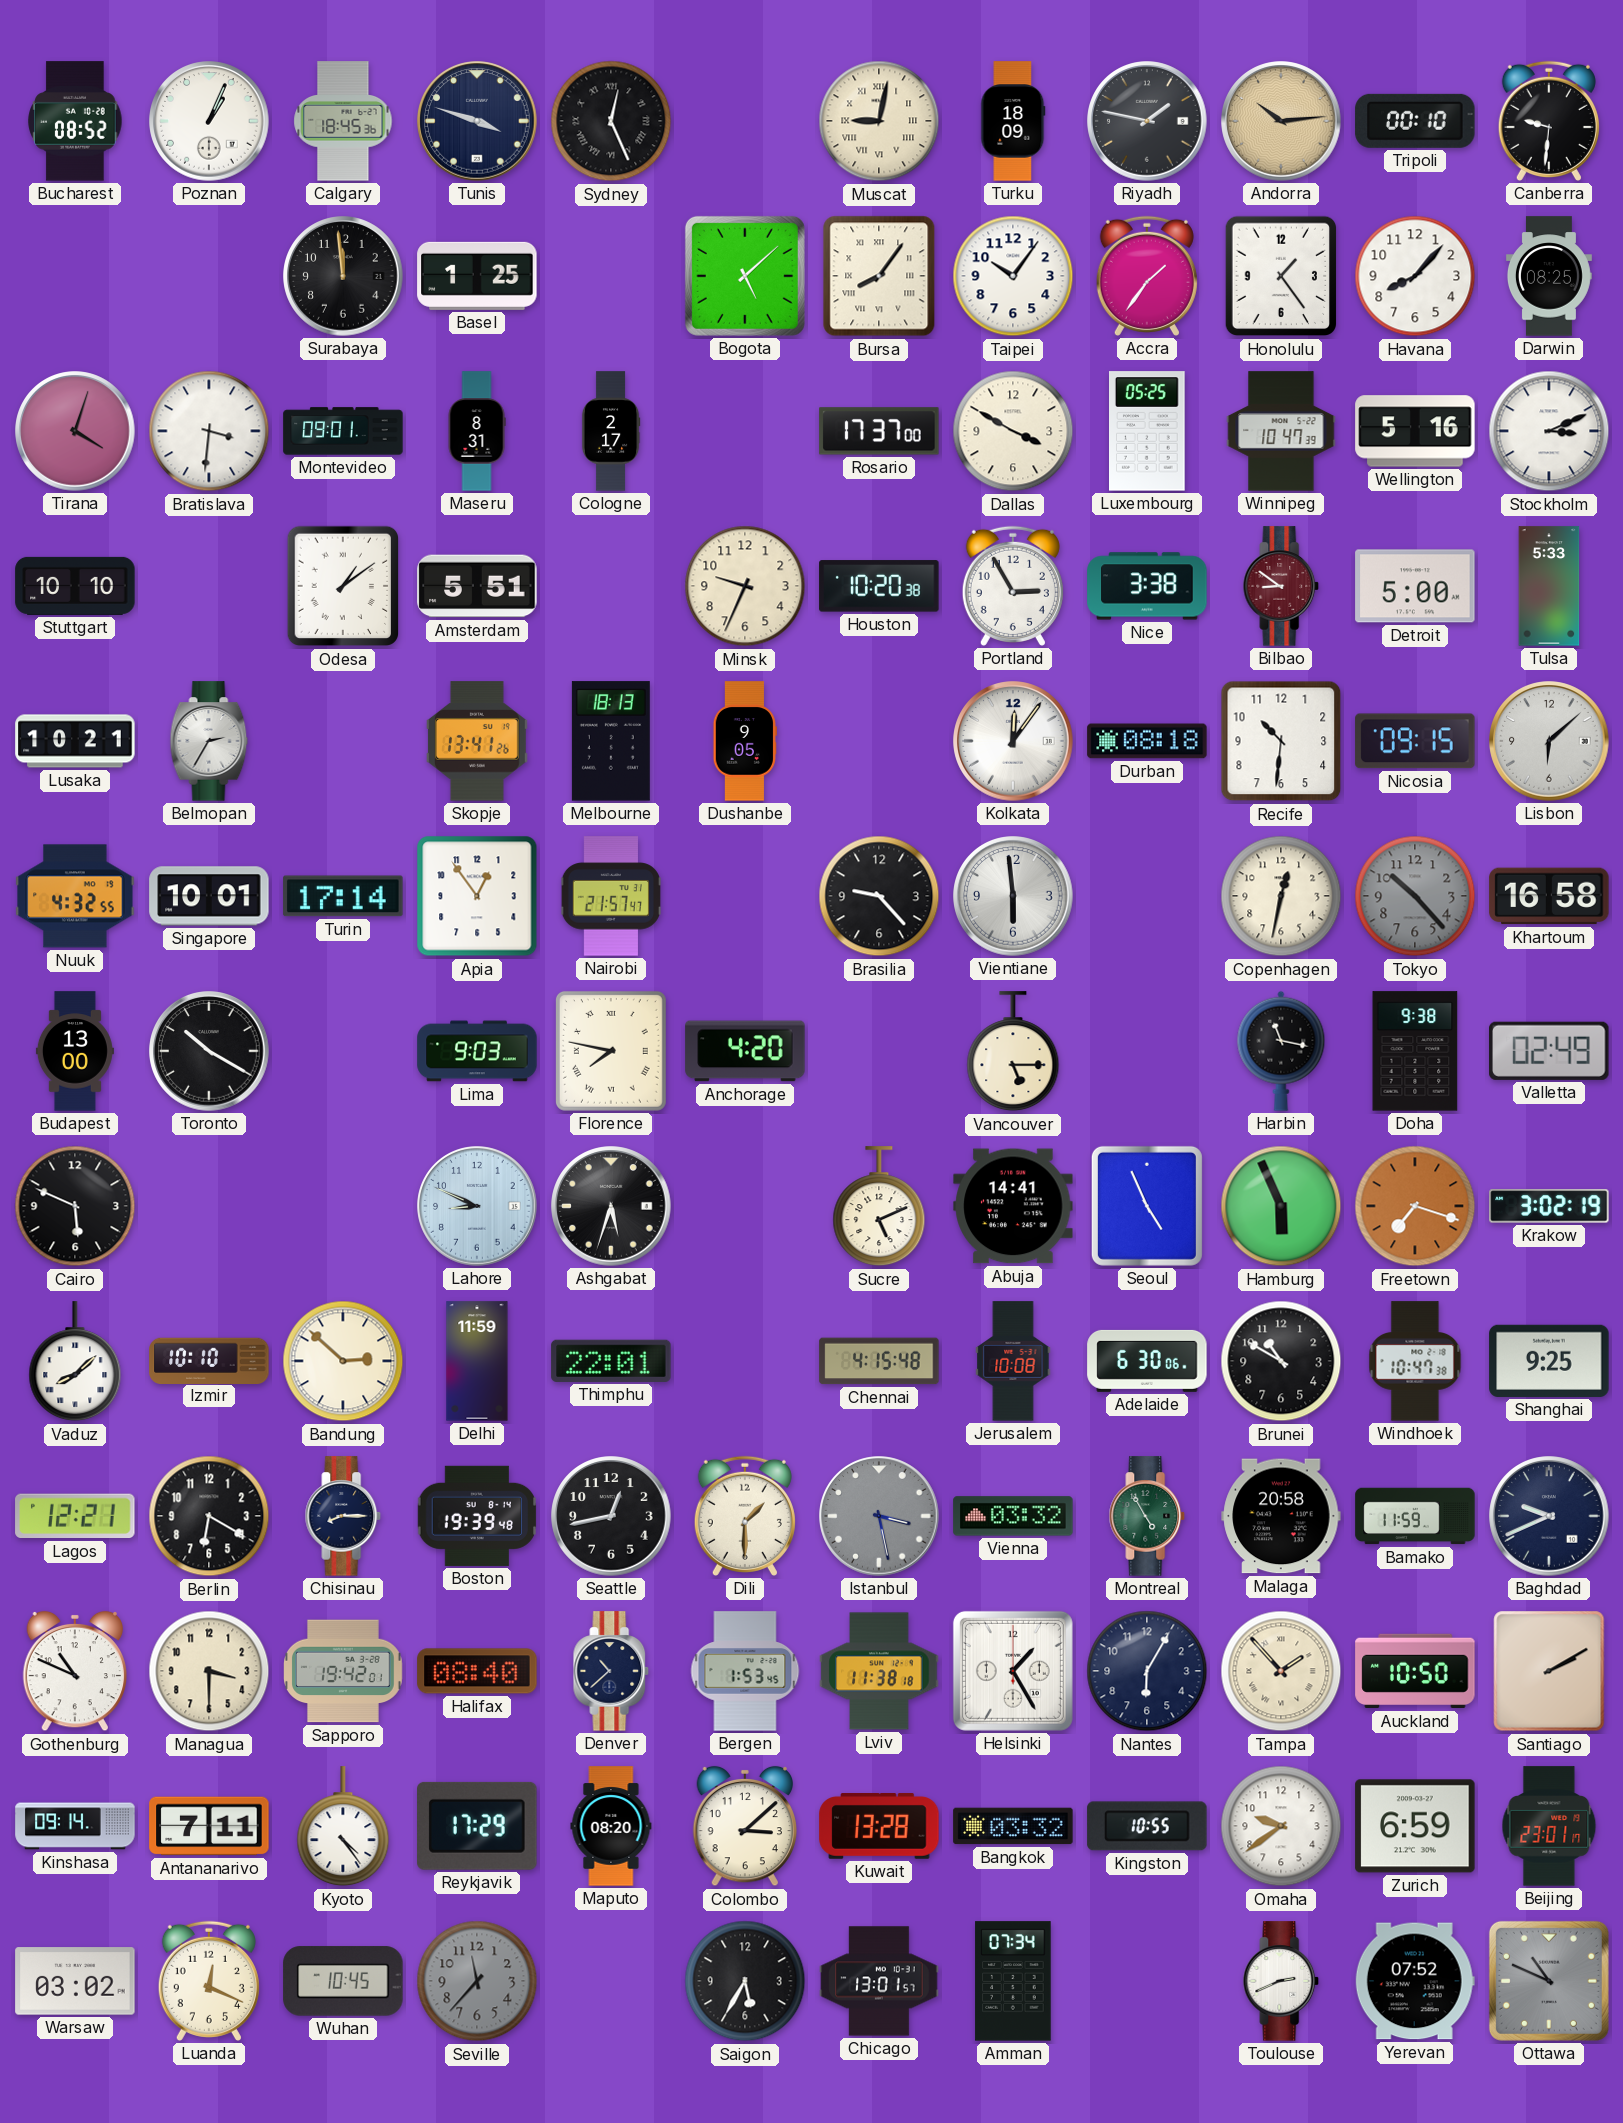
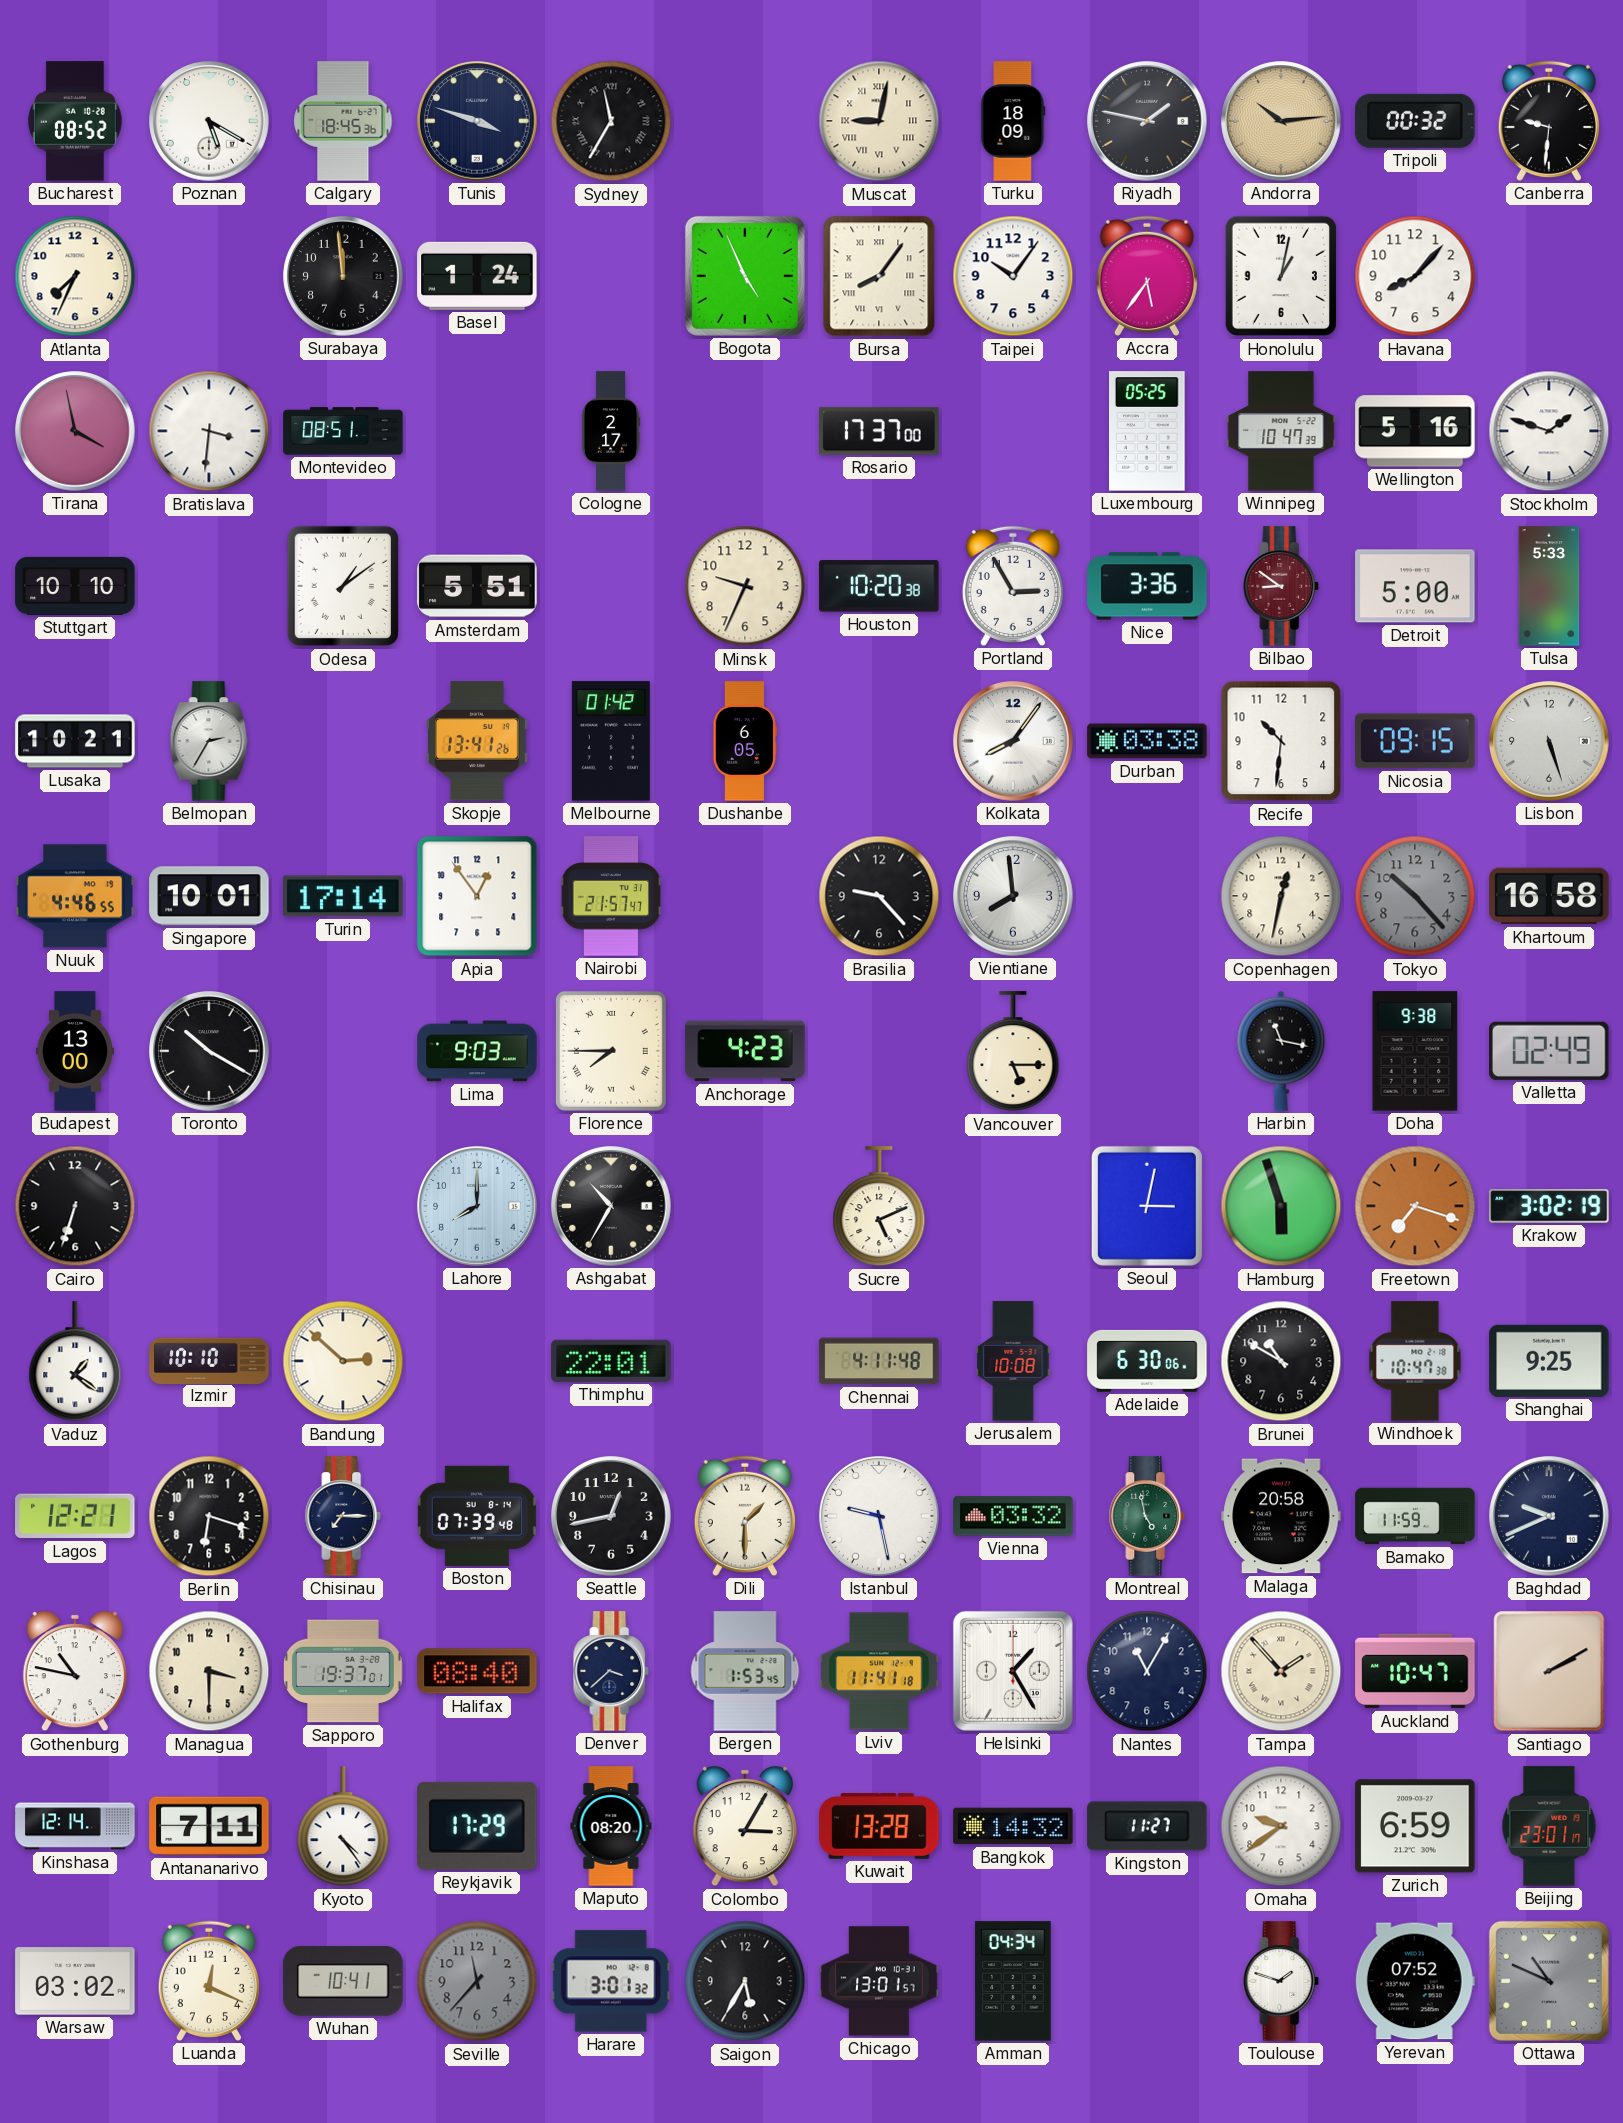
Poznan: 1:04 -> 5:20
Sydney: 12:26 -> 11:35
Tripoli: 00:10 -> 00:32
Atlanta: none -> 7:34
Basel: 1:25 -> 1:24
Bogota: 5:08 -> 4:56
Accra: 1:36 -> 5:36
Honolulu: 1:24 -> 1:02
Darwin: 08:25 -> none
Tirana: 4:03 -> 3:58
Montevideo: 09:01 -> 08:51
Maseru: 8:31 -> none
Dallas: 3:50 -> none
Stockholm: 3:11 -> 1:48
Nice: 3:38 -> 3:36
Melbourne: 18:13 -> 01:42
Dushanbe: 9:05 -> 6:05
Kolkata: 12:06 -> 8:06
Durban: 08:18 -> 03:38
Lisbon: 6:08 -> 5:27
Nuuk: 4:32 -> 4:46
Vientiane: 5:59 -> 7:59
Florence: 7:47 -> 7:45
Anchorage: 4:20 -> 4:23
Cairo: 5:49 -> 6:33
Lahore: 8:49 -> 8:00
Ashgabat: 5:33 -> 10:35
Abuja: 14:41 -> none
Seoul: 4:56 -> 3:02
Hamburg: 5:56 -> 5:57
Vaduz: 8:08 -> 1:21
Delhi: 11:59 -> none
Chennai: 4:15 -> 4:11
Berlin: 6:20 -> 6:18
Chisinau: 8:15 -> 7:15
Boston: 19:39 -> 07:39
Istanbul: 3:28 -> 9:28
Istanbul dial: grey -> white
Montreal: 4:55 -> 4:58
Gothenburg: 10:49 -> 10:47
Sapporo: 19:42 -> 19:37
Denver: 10:38 -> 3:38
Lviv: 11:38 -> 11:41
Nantes: 6:05 -> 11:05
Auckland: 10:50 -> 10:47
Kinshasa: 09:14 -> 12:14
Colombo: 3:08 -> 3:05
Bangkok: 03:32 -> 14:32
Kingston: 10:55 -> 11:27
Wuhan: 10:45 -> 10:41
Harare: none -> 3:01
Amman: 07:34 -> 04:34
Toulouse: 2:41 -> 1:48
